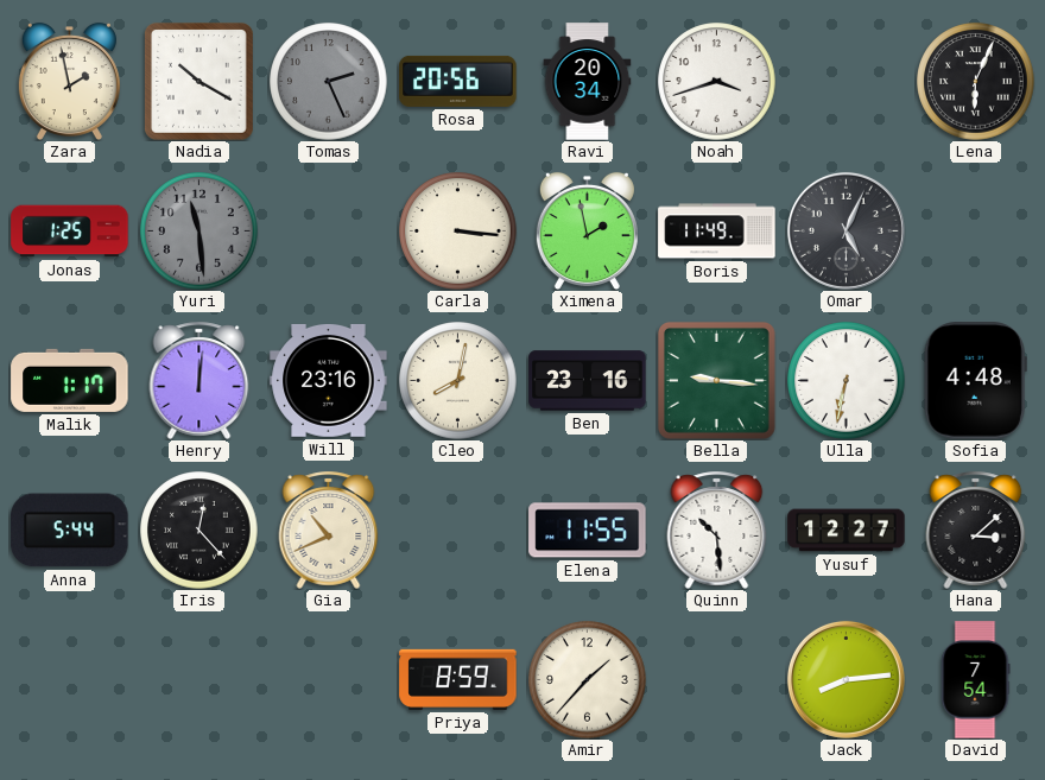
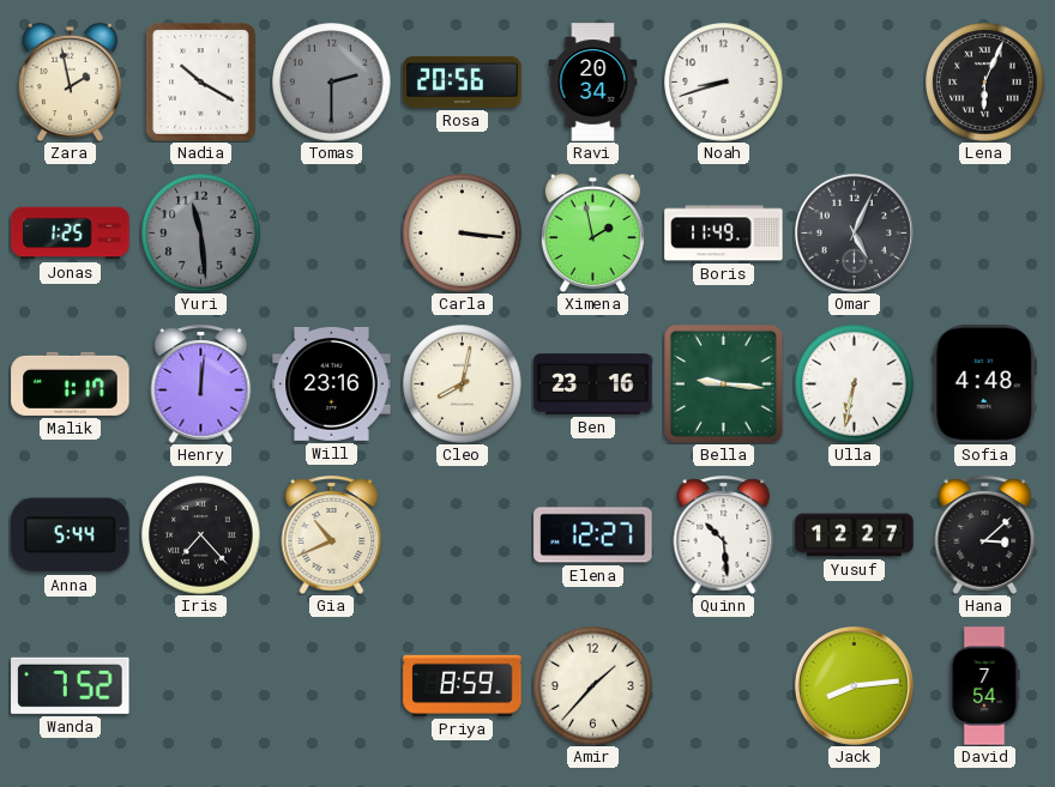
Tomas: 2:26 -> 2:30
Noah: 3:42 -> 8:42
Iris: 12:23 -> 7:23
Elena: 11:55 -> 12:27
Wanda: none -> 7:52
